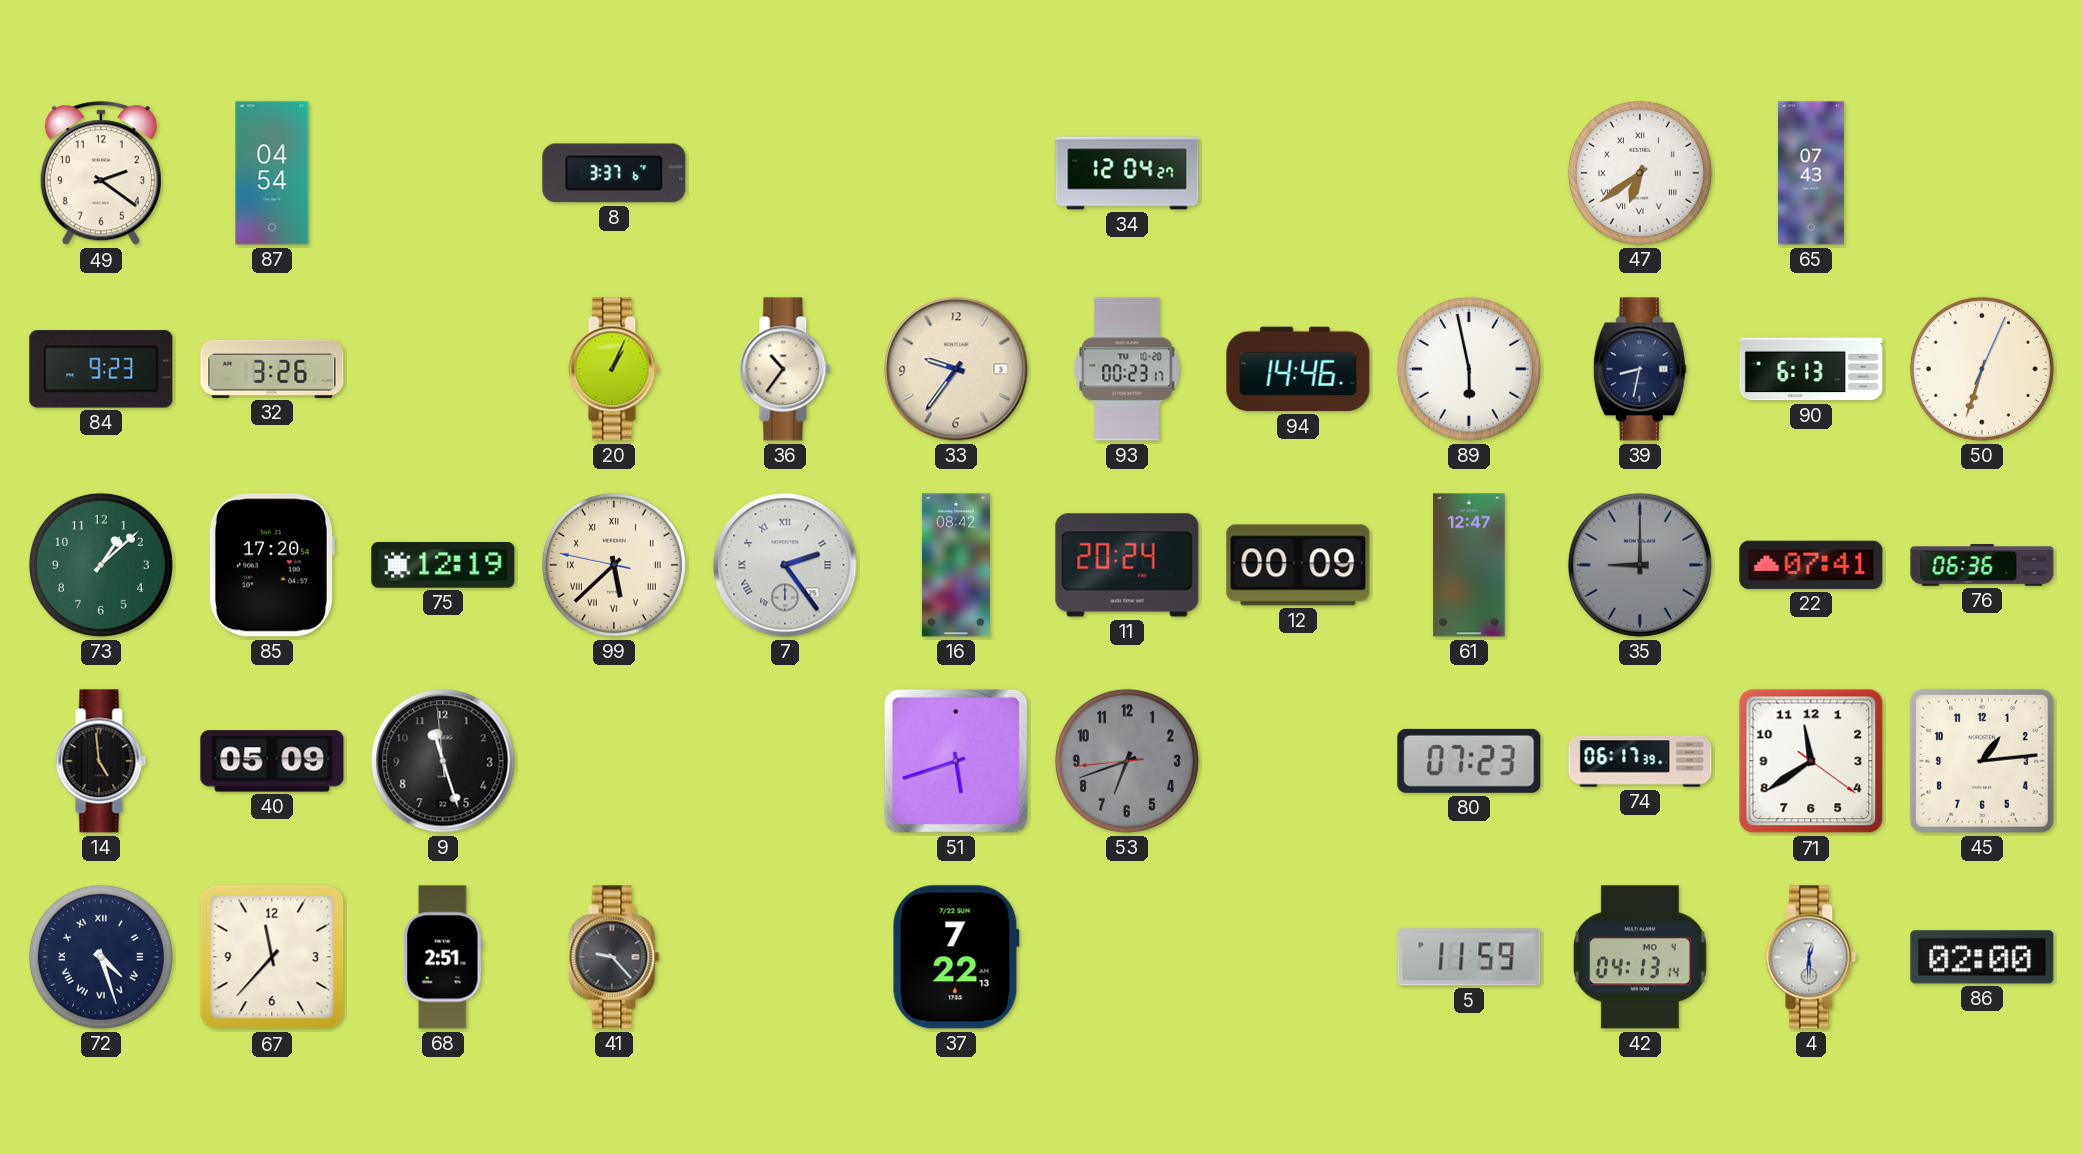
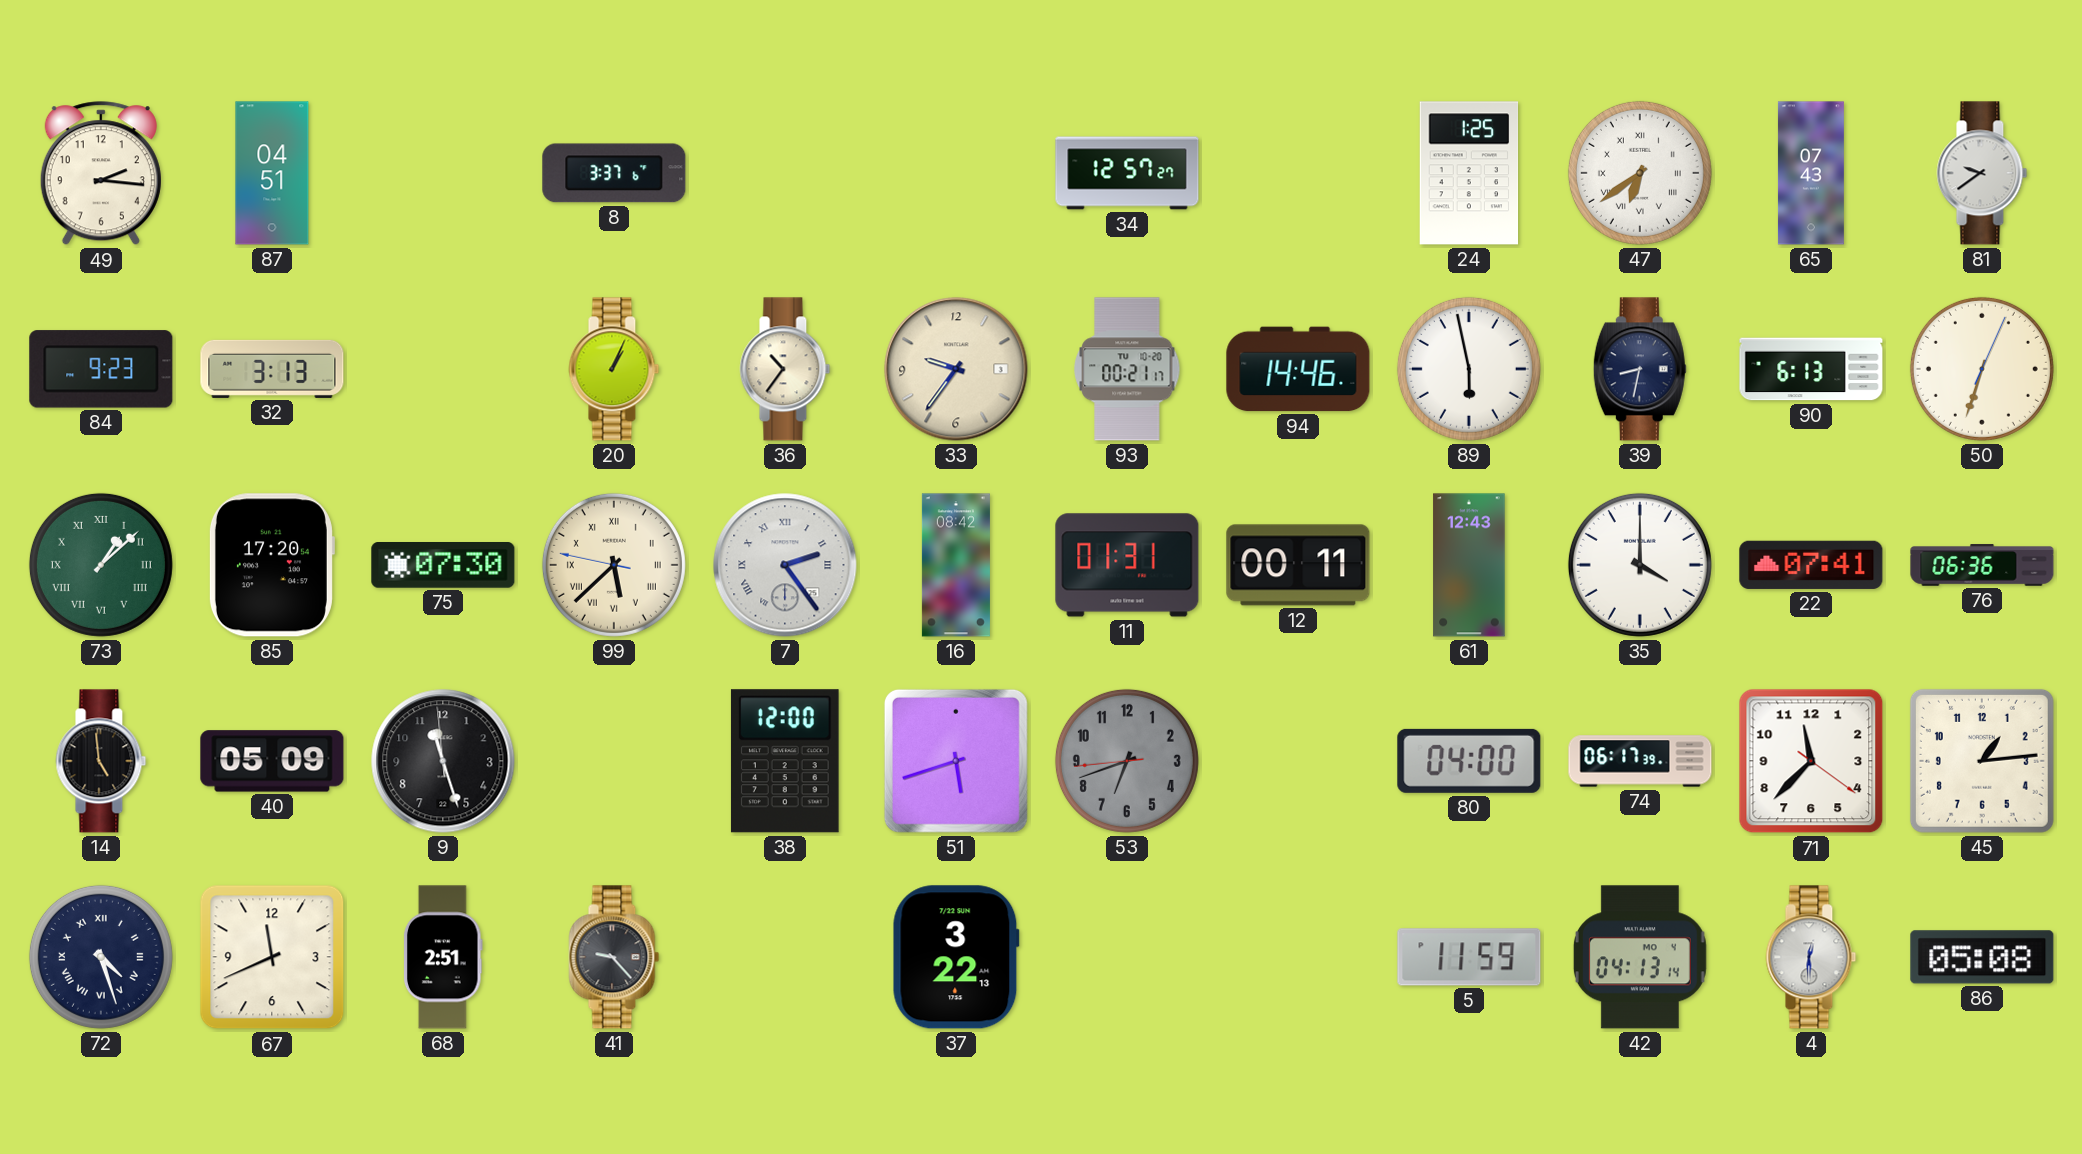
49: 2:21 -> 2:16
87: 04:54 -> 04:51
34: 12:04 -> 12:57
24: none -> 1:25
81: none -> 9:39
32: 3:26 -> 3:13
93: 00:23 -> 00:21
73 numerals: Arabic -> Roman
75: 12:19 -> 07:30
11: 20:24 -> 01:31
12: 00:09 -> 00:11
61: 12:47 -> 12:43
35: 9:00 -> 4:00
35 dial: grey -> white
38: none -> 12:00
80: 07:23 -> 04:00
71: 11:39 -> 11:37
67: 11:37 -> 11:41
37: 7:22 -> 3:22
86: 02:00 -> 05:08
